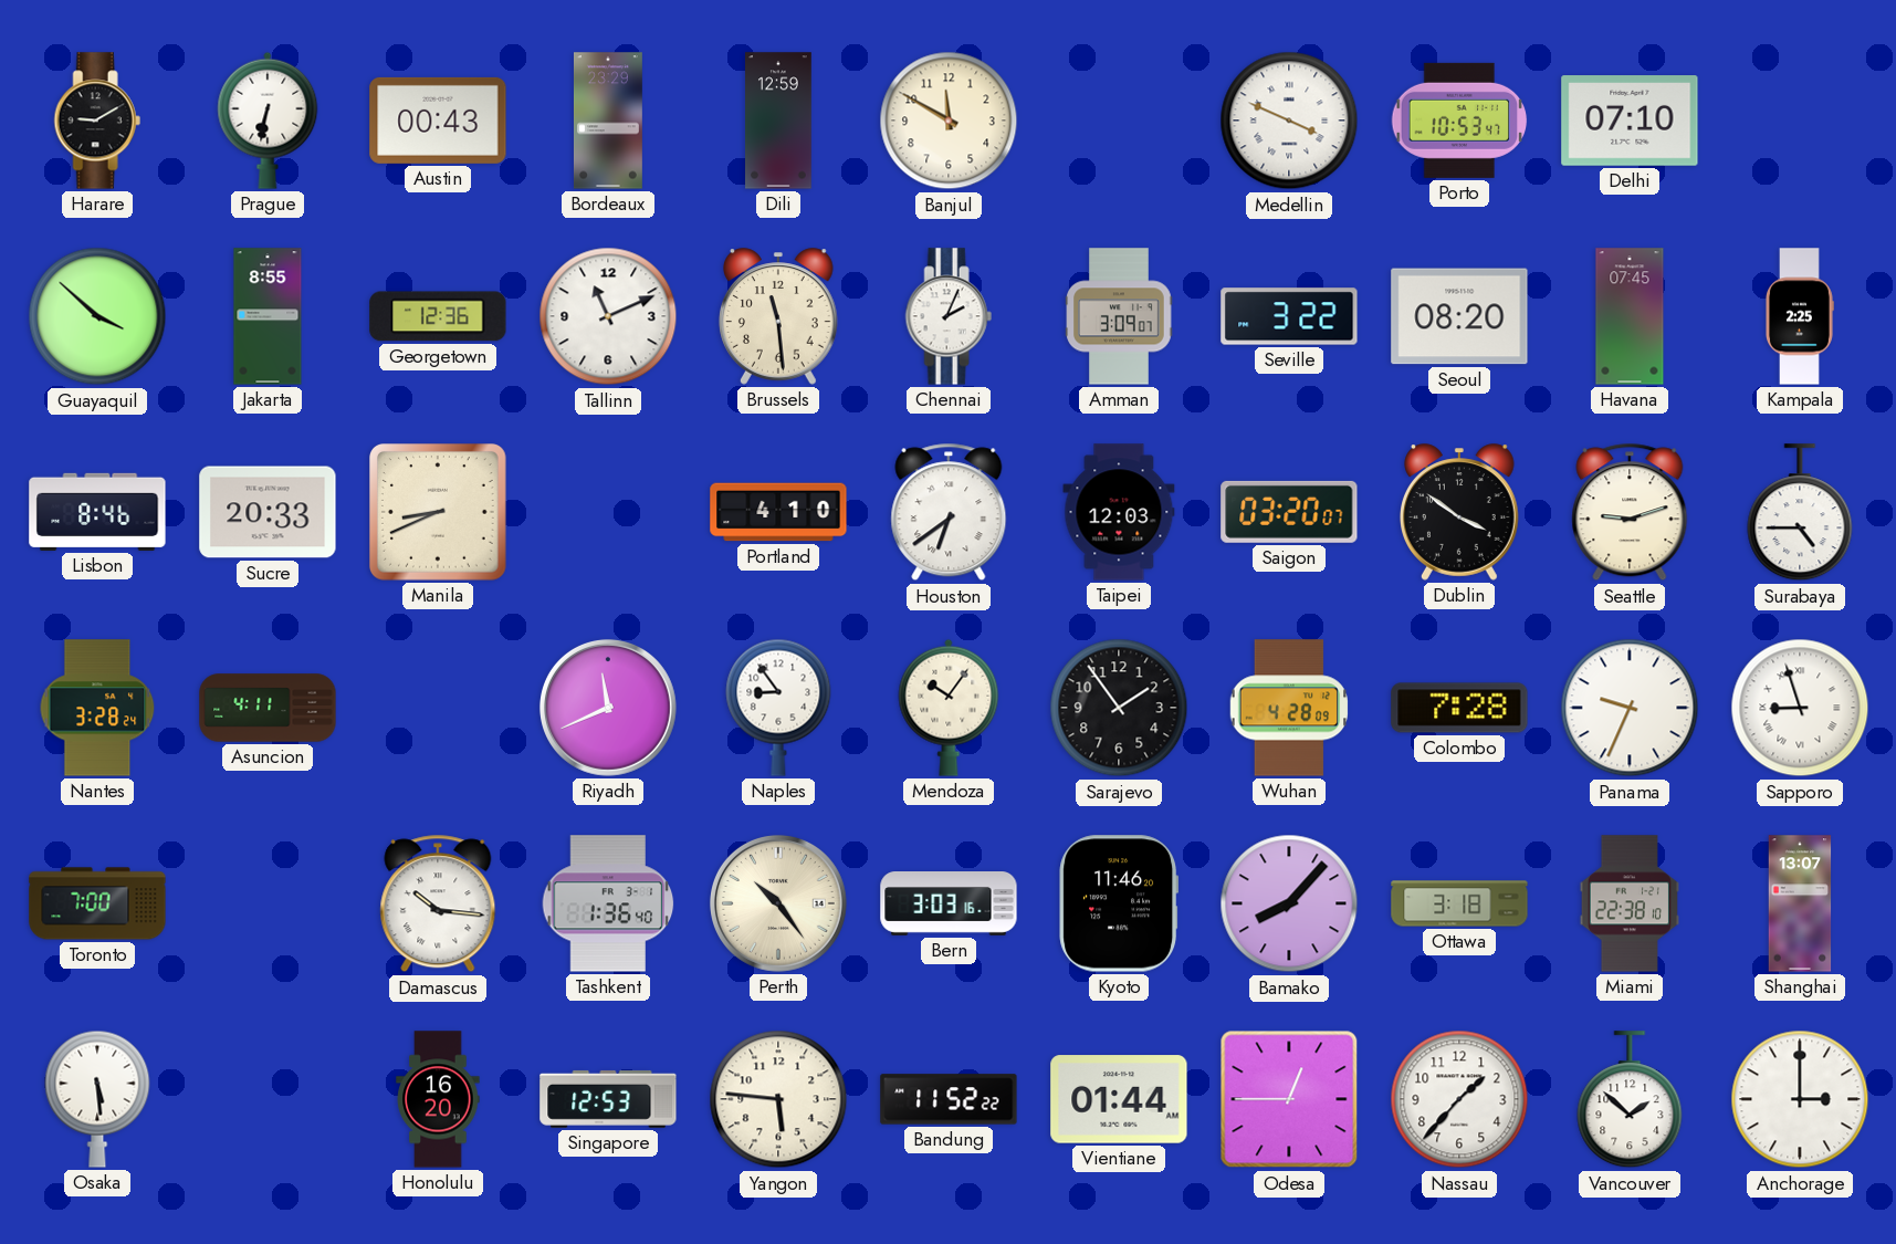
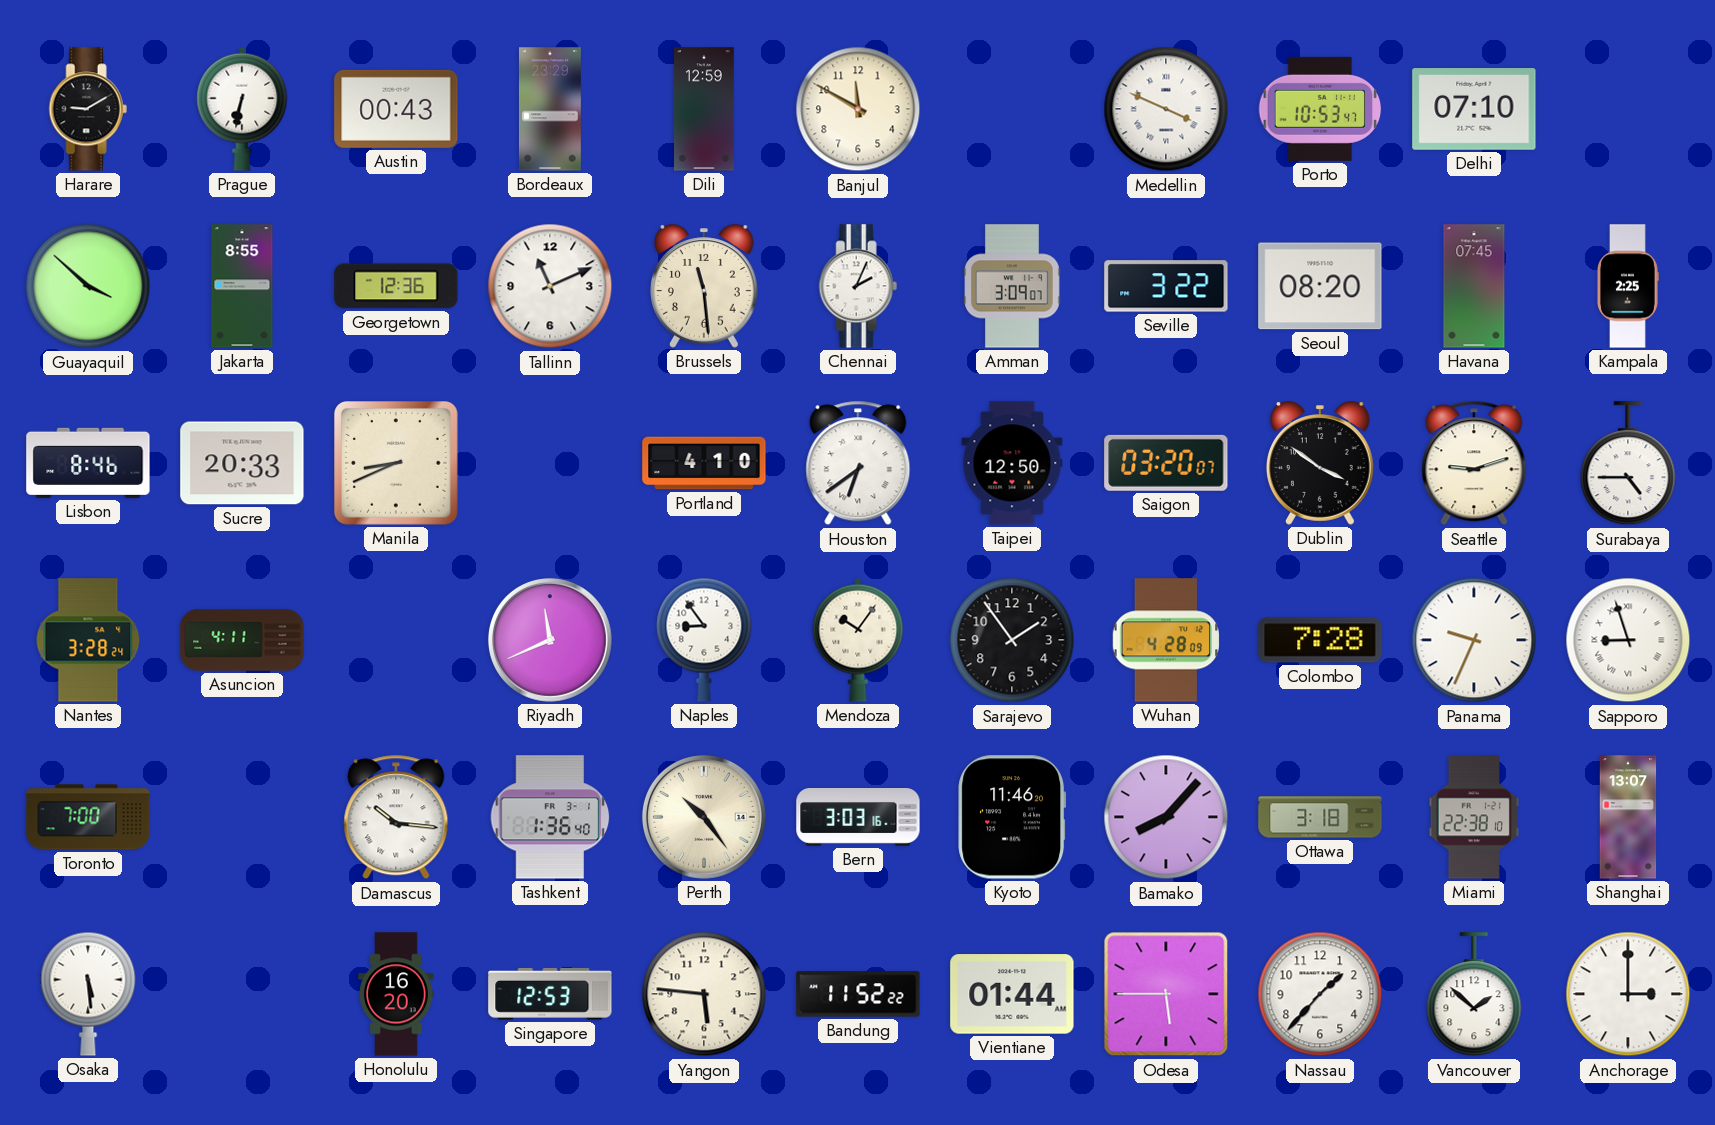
Taipei: 12:03 -> 12:50
Odesa: 12:45 -> 5:45
